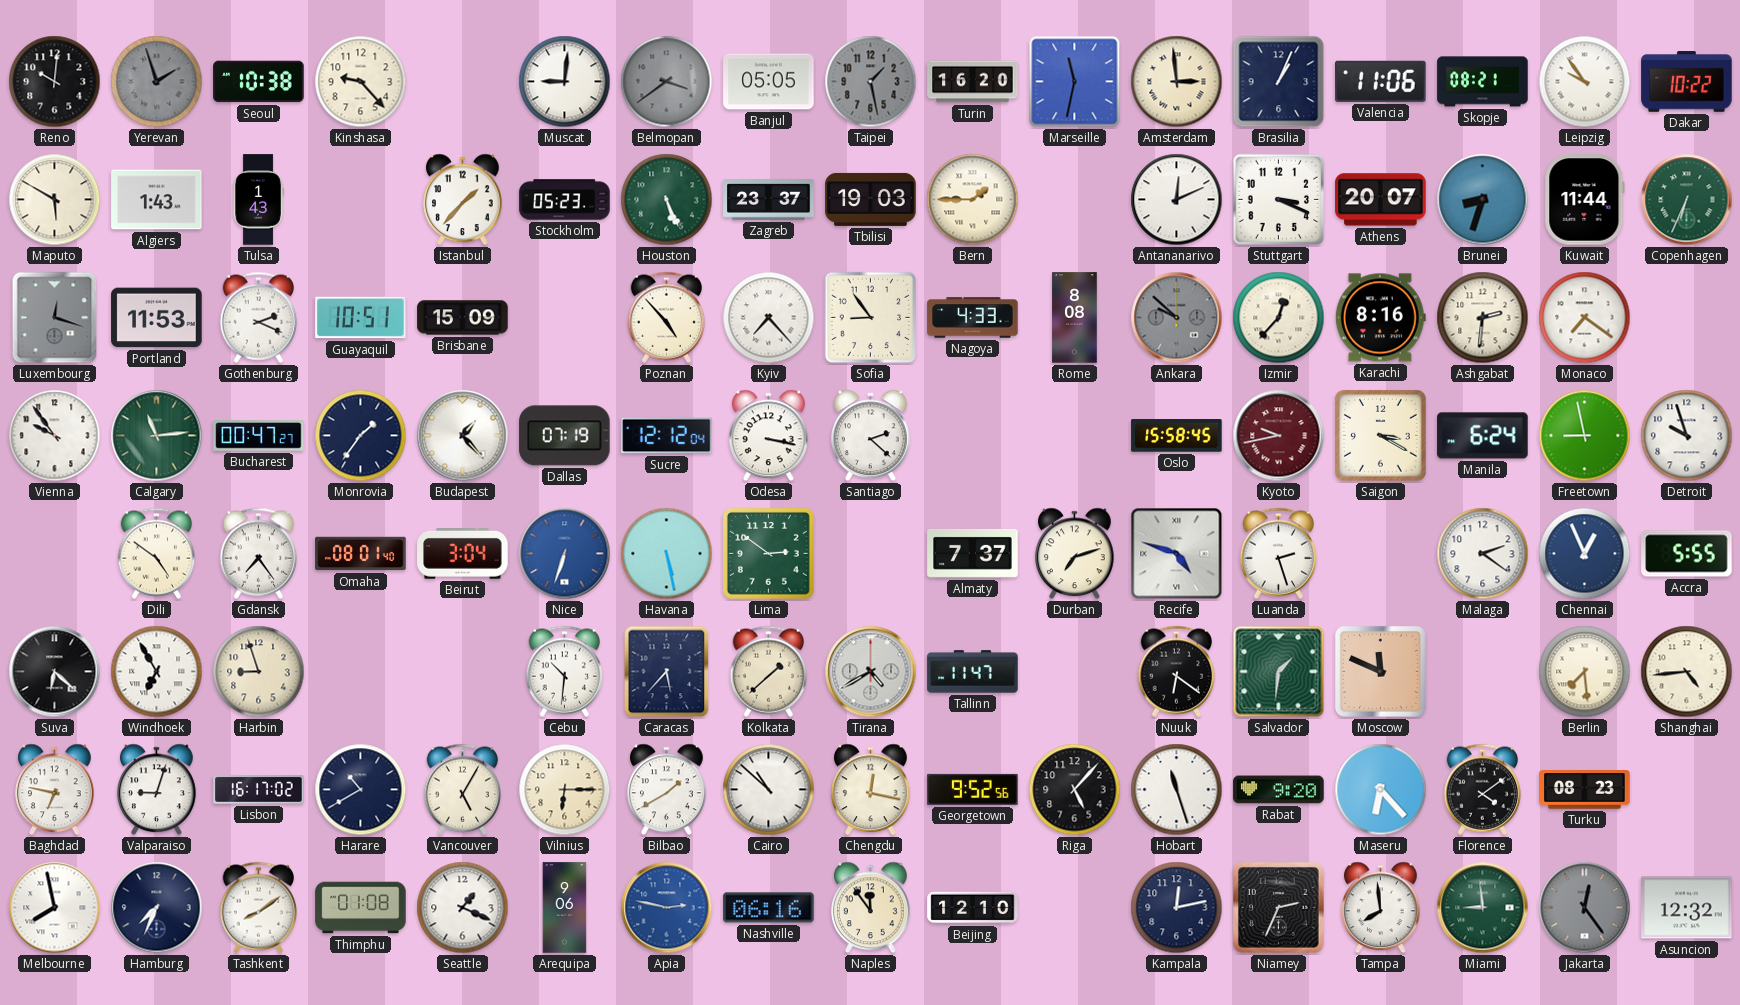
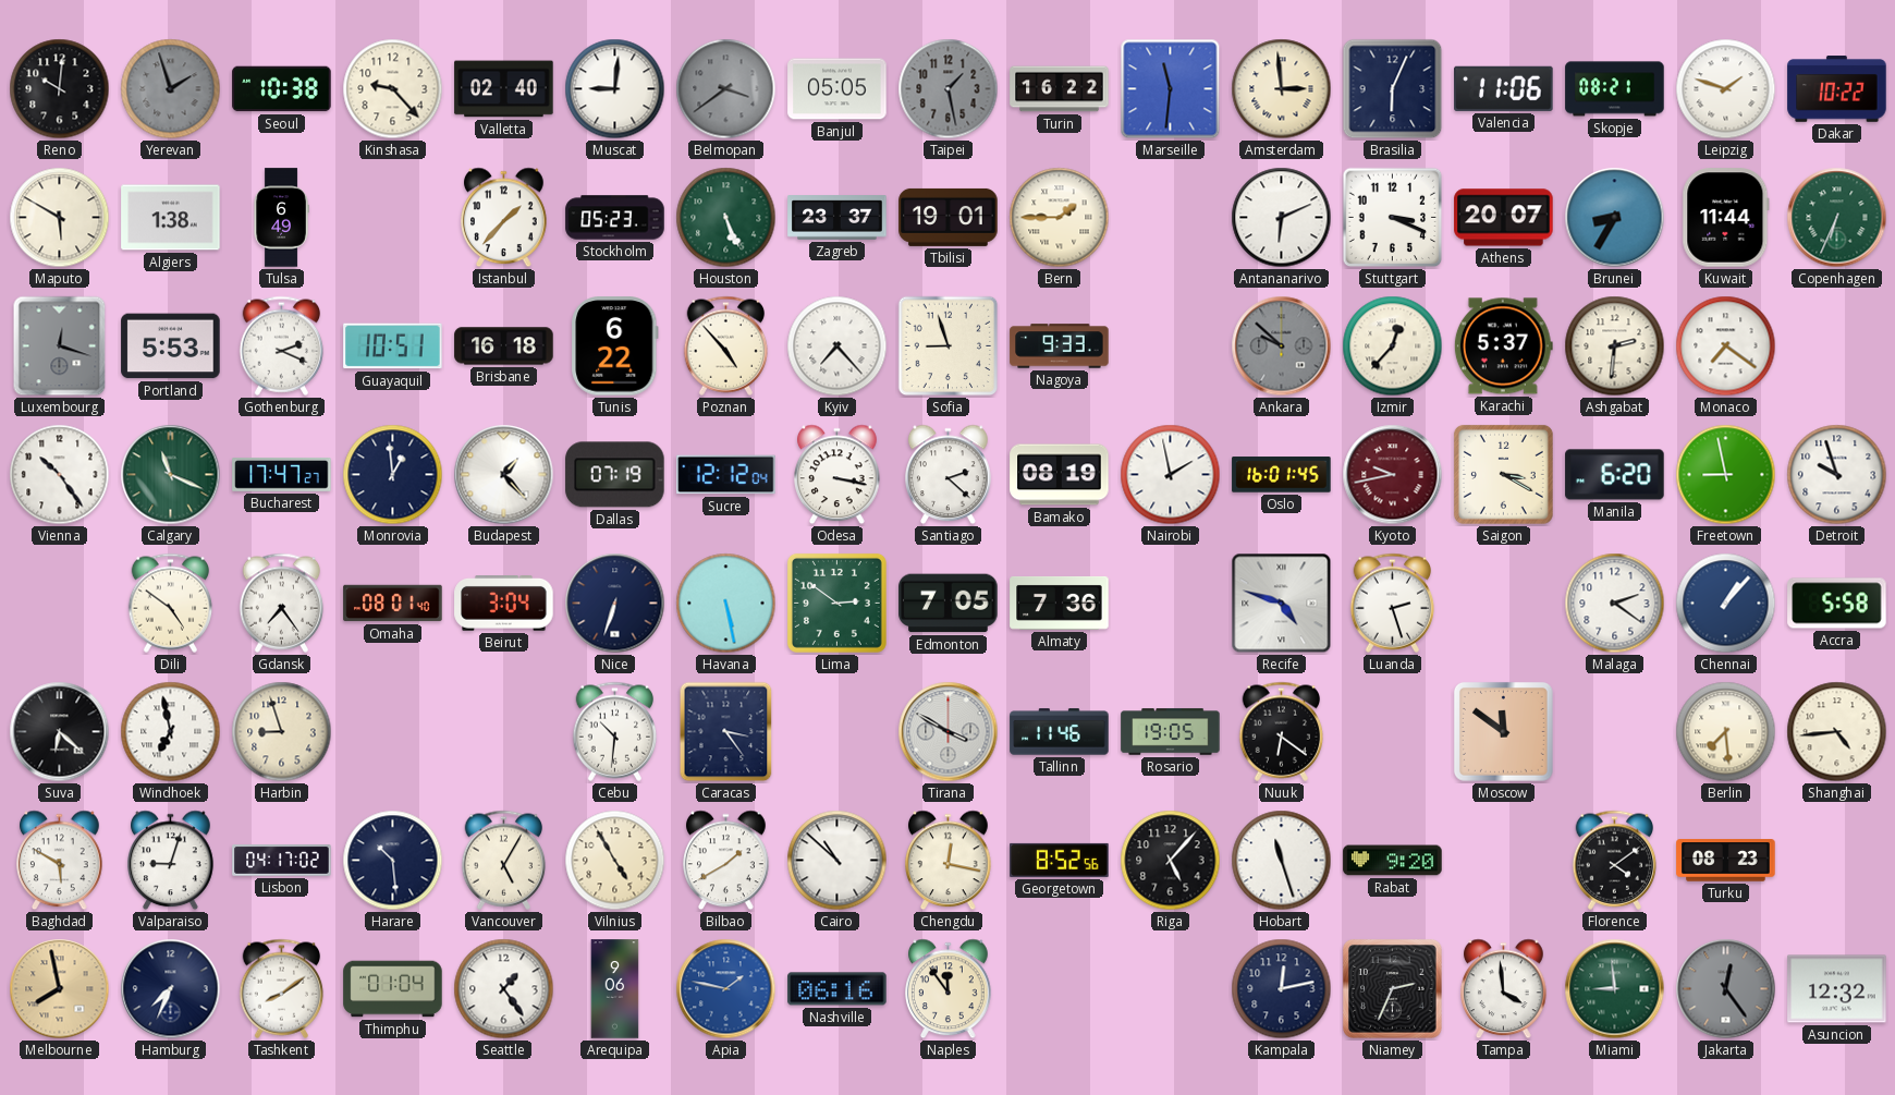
Valletta: none -> 02:40
Turin: 16:20 -> 16:22
Marseille: 11:32 -> 11:31
Brasilia: 1:04 -> 6:04
Leipzig: 9:54 -> 1:48
Algiers: 1:43 -> 1:38
Tulsa: 1:43 -> 6:49
Tbilisi: 19:03 -> 19:01
Antananarivo: 12:11 -> 6:11
Brunei: 8:33 -> 8:35
Portland: 11:53 -> 5:53
Brisbane: 15:09 -> 16:18
Tunis: none -> 6:22
Sofia: 8:54 -> 8:57
Nagoya: 4:33 -> 9:33
Rome: 8:08 -> none
Karachi: 8:16 -> 5:37
Vienna: 9:54 -> 10:24
Calgary: 11:14 -> 11:19
Bucharest: 00:47 -> 17:47
Monrovia: 1:36 -> 12:59
Bamako: none -> 08:19
Nairobi: none -> 1:58
Oslo: 15:58 -> 16:01
Manila: 6:24 -> 6:20
Nice dial: blue -> navy
Edmonton: none -> 7:05
Almaty: 7:37 -> 7:36
Durban: 7:12 -> none
Chennai: 12:56 -> 1:07
Accra: 5:55 -> 5:58
Windhoek: 6:55 -> 6:58
Caracas: 5:37 -> 3:24
Kolkata: 1:38 -> none
Tirana: 4:40 -> 3:50
Tallinn: 11:47 -> 11:46
Rosario: none -> 19:05
Salvador: 1:31 -> none
Moscow: 11:49 -> 11:51
Baghdad: 6:47 -> 5:50
Lisbon: 16:17 -> 04:17
Harare: 10:40 -> 10:29
Vilnius: 6:15 -> 4:55
Georgetown: 9:52 -> 8:52
Maseru: 6:23 -> none
Melbourne dial: white -> champagne
Thimphu: 01:08 -> 01:04
Seattle: 1:19 -> 1:24
Apia: 2:47 -> 1:47
Beijing: 12:10 -> none
Tampa: 7:59 -> 3:59
